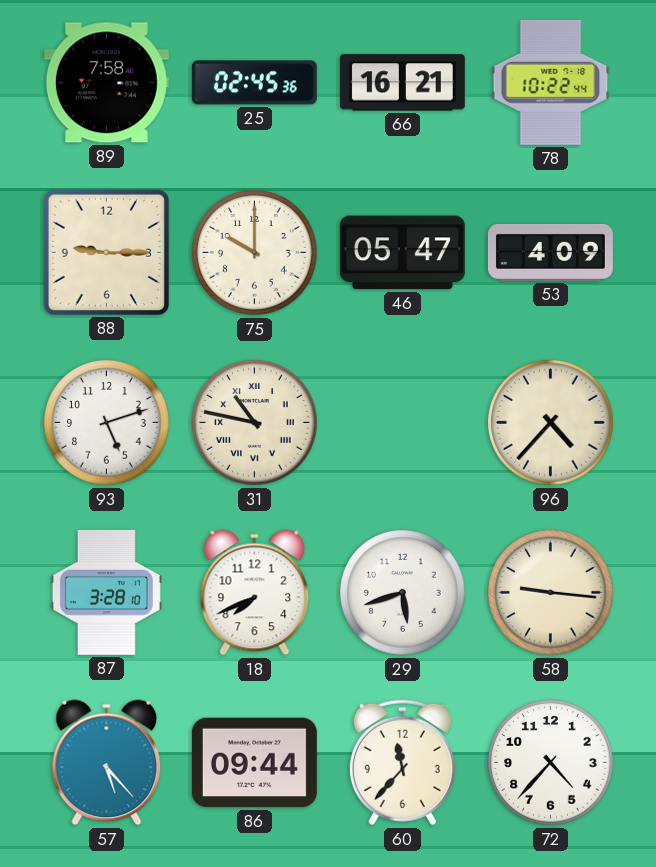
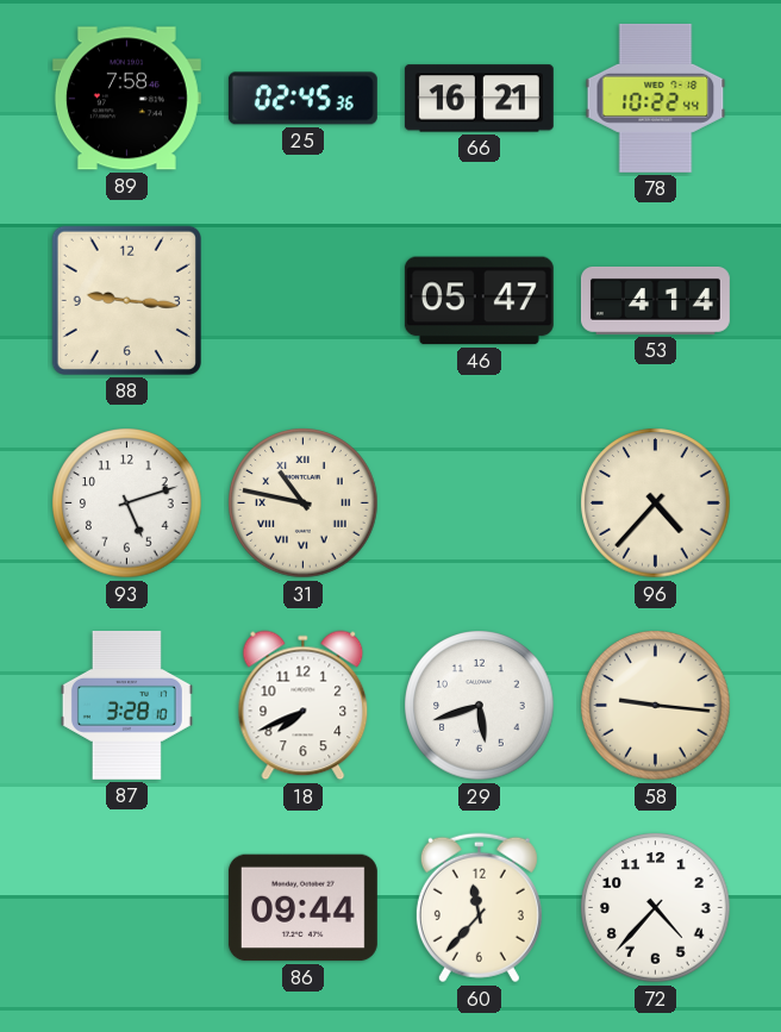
88: 9:15 -> 9:16
75: 10:00 -> none
53: 4:09 -> 4:14
57: 5:23 -> none
